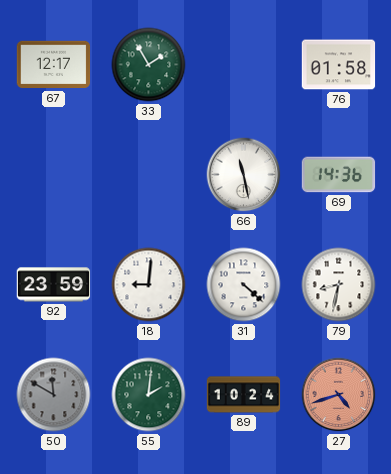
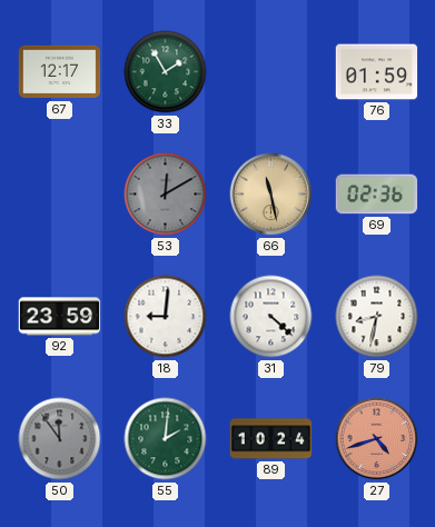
76: 01:58 -> 01:59
53: none -> 12:10
66 dial: white -> champagne
69: 14:36 -> 02:36
50: 11:50 -> 11:54
